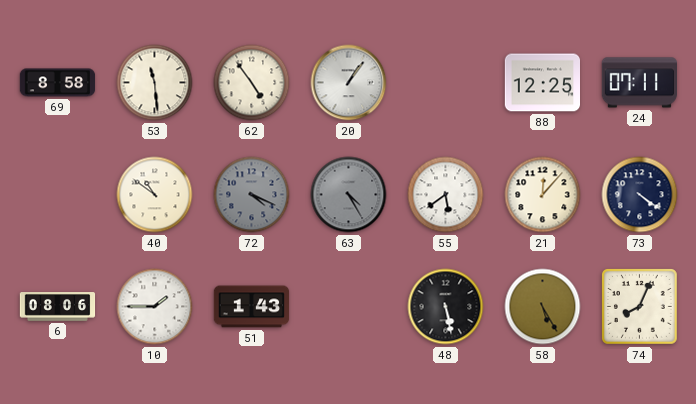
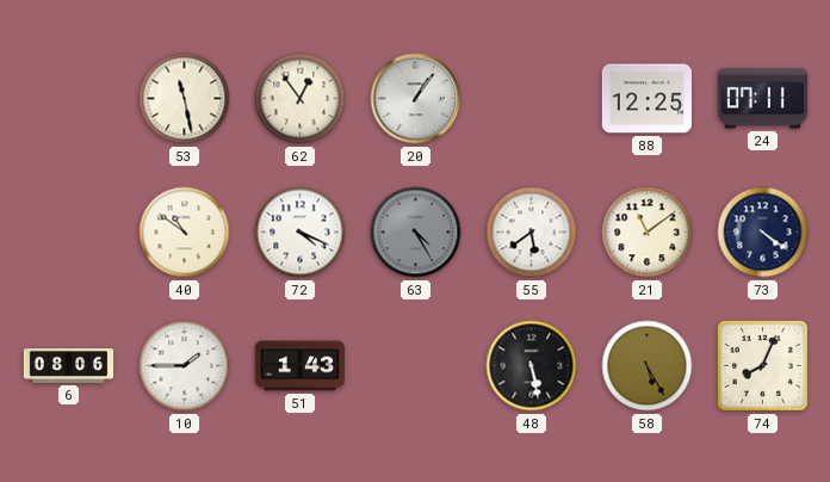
69: 8:58 -> none
53: 11:29 -> 11:28
62: 4:54 -> 12:54
72 dial: grey -> white
21: 12:07 -> 11:09
